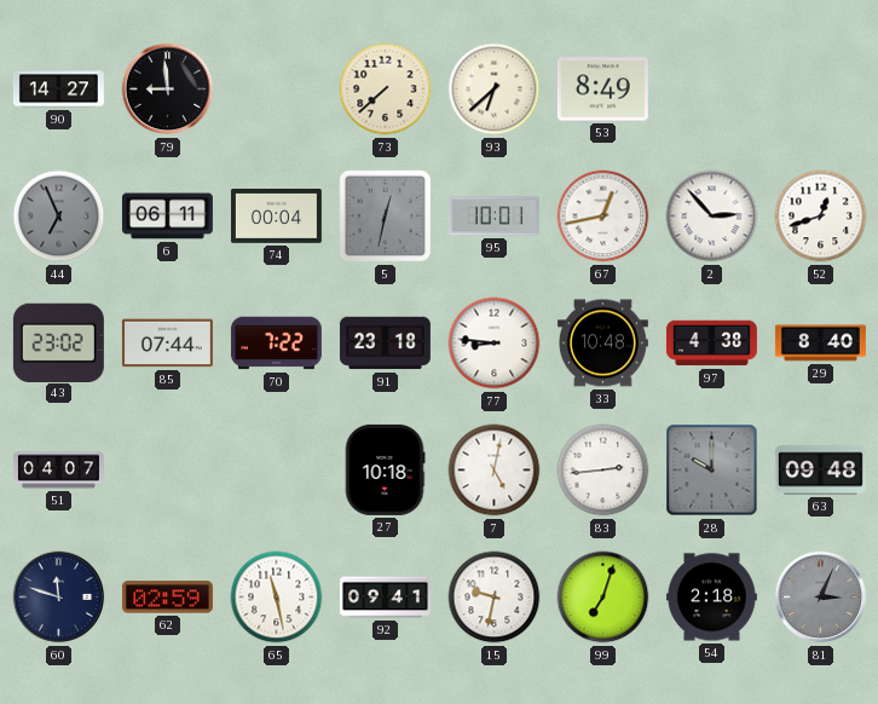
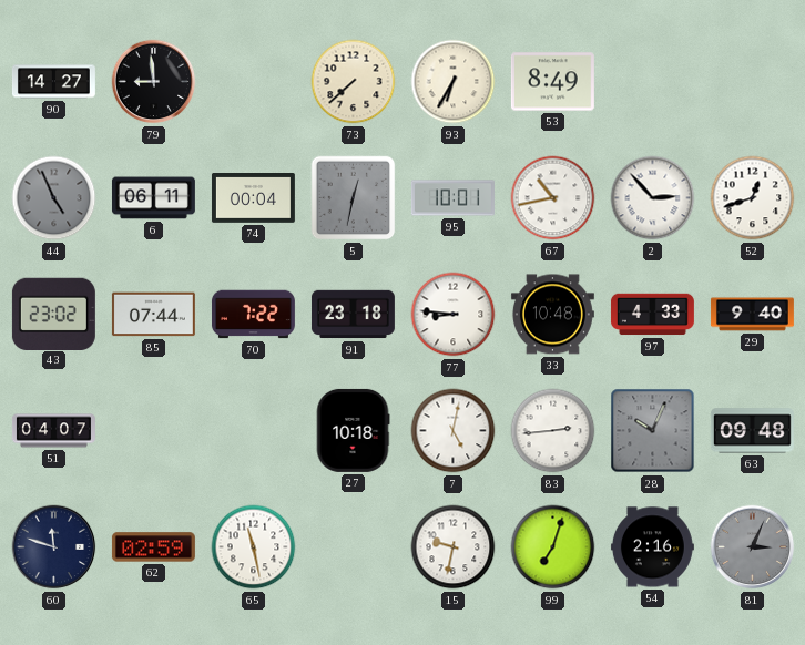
93: 6:38 -> 6:35
44: 6:56 -> 4:56
67: 12:43 -> 10:43
97: 4:38 -> 4:33
29: 8:40 -> 9:40
28: 10:00 -> 10:04
92: 09:41 -> none
54: 2:18 -> 2:16
